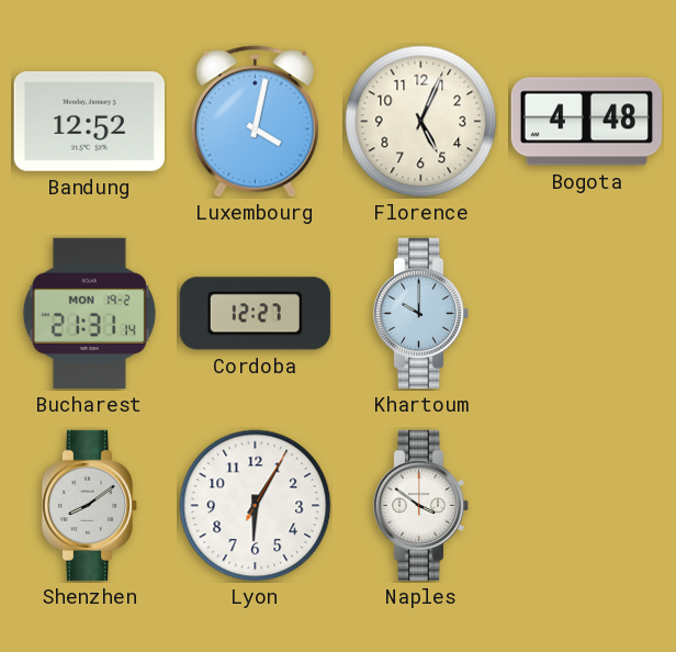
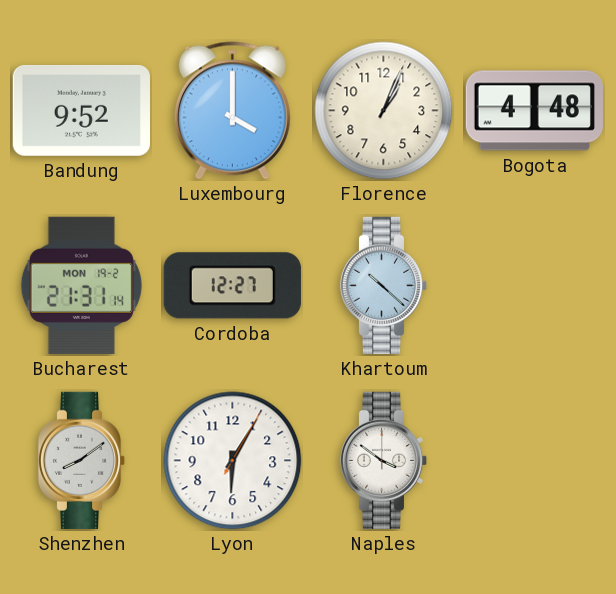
Bandung: 12:52 -> 9:52
Luxembourg: 4:02 -> 4:00
Florence: 5:04 -> 1:04
Khartoum: 10:00 -> 10:22
